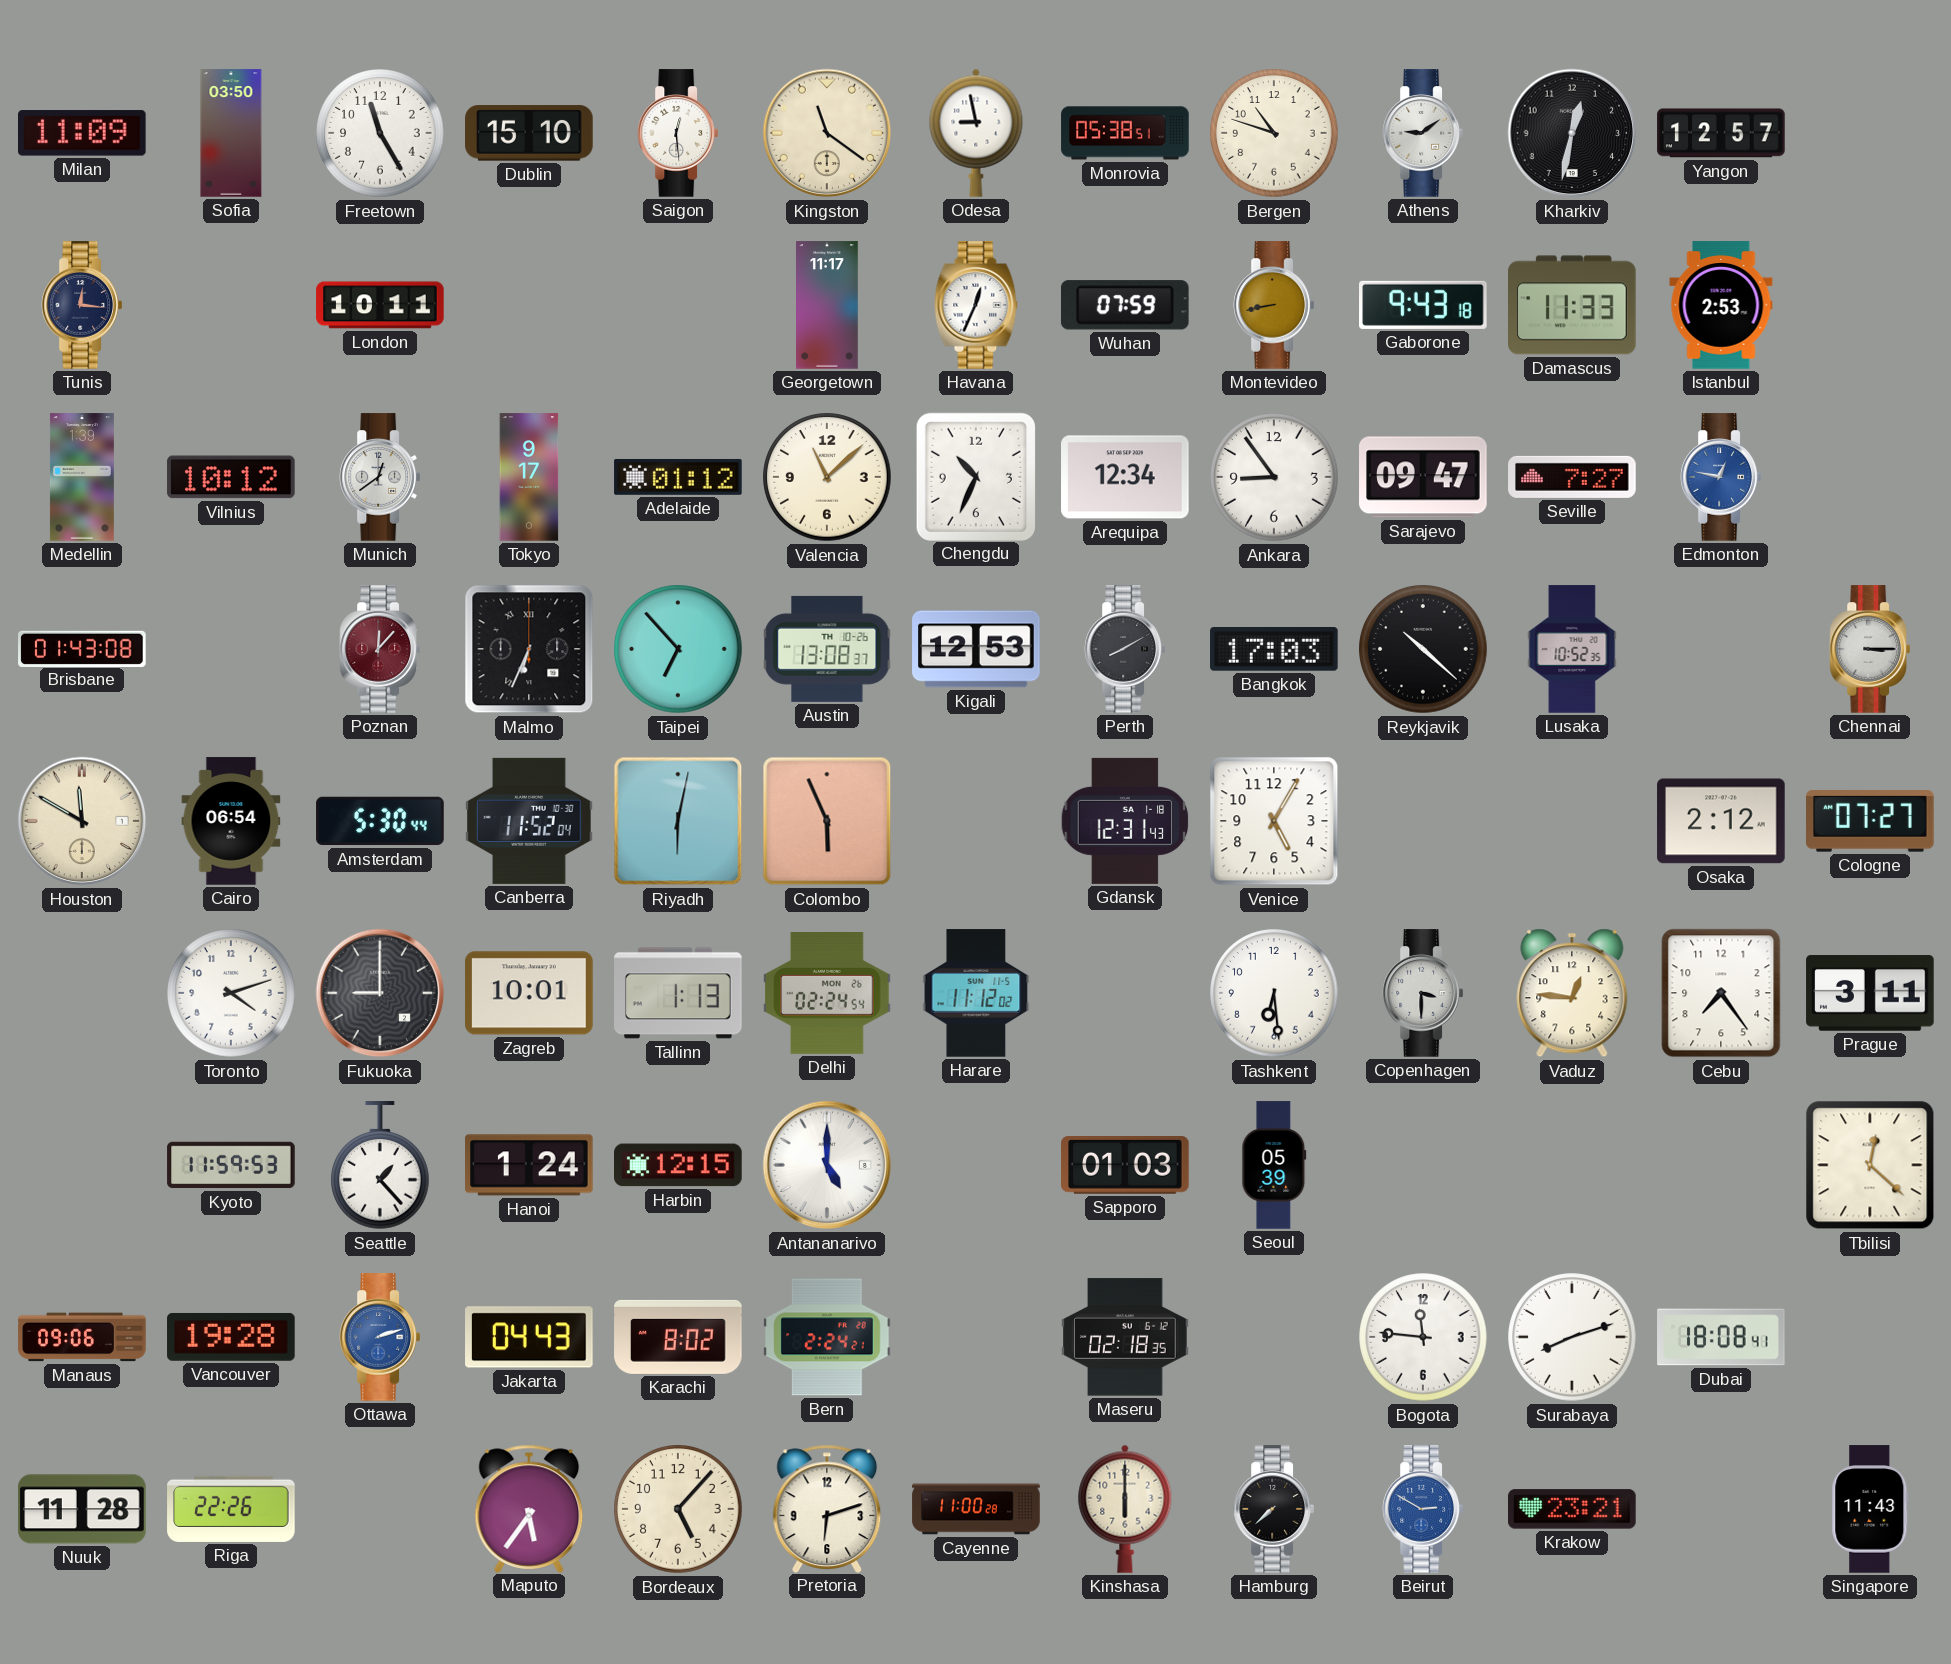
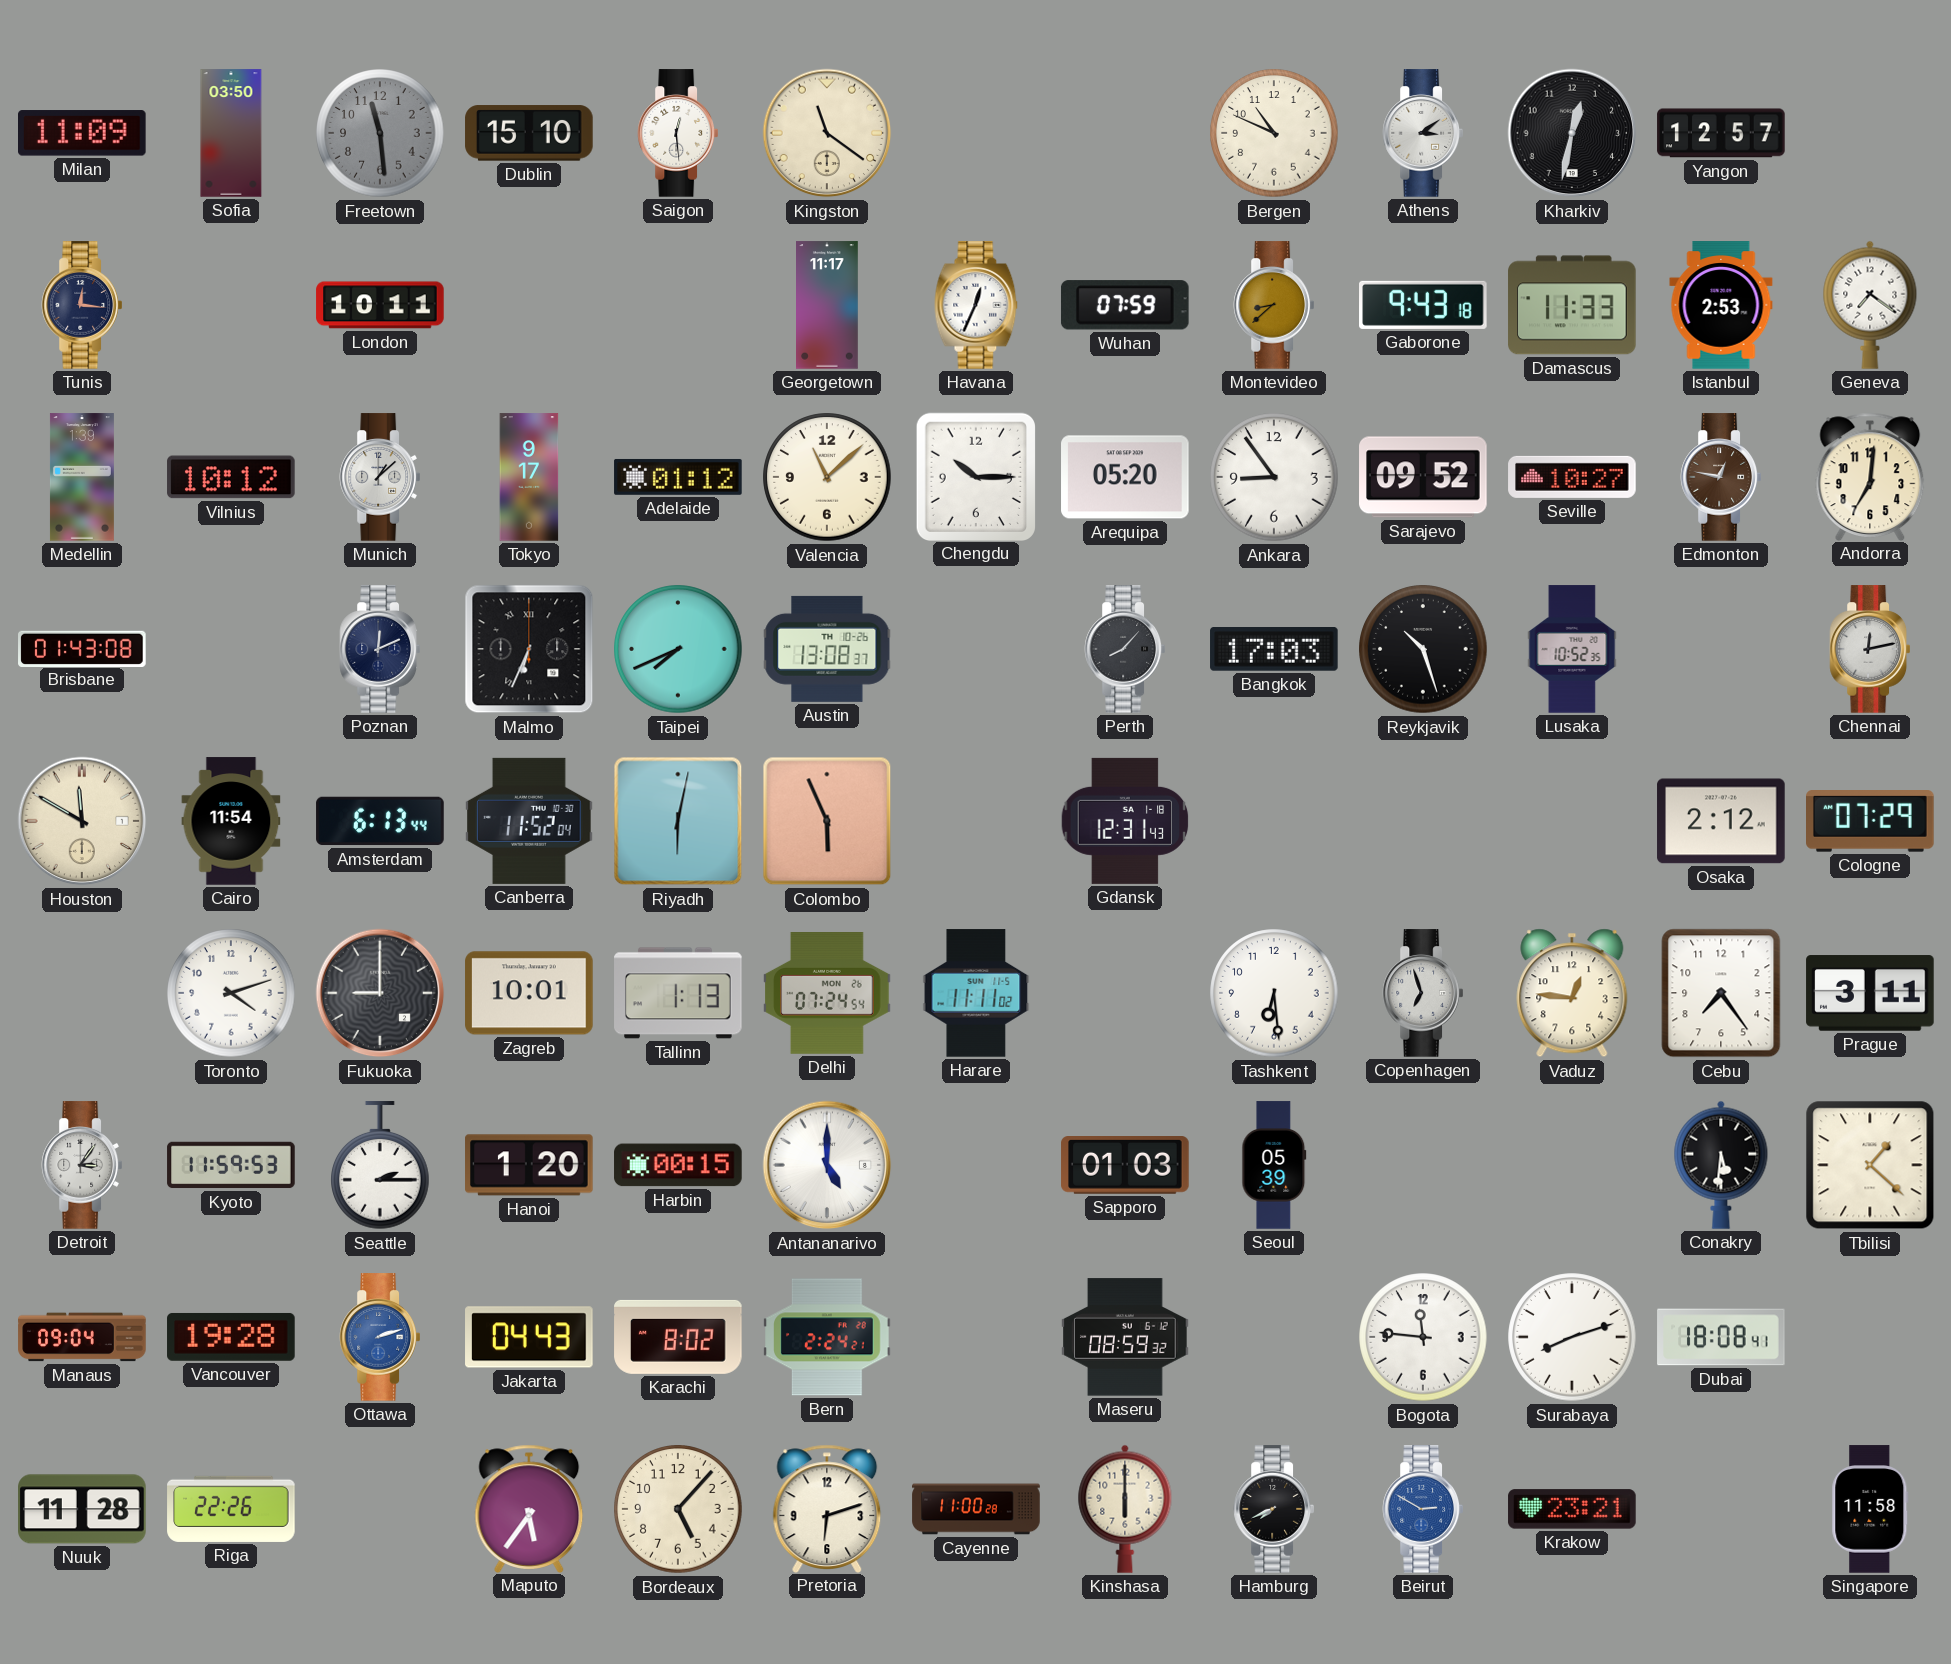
Freetown: 11:25 -> 11:29
Freetown dial: white -> grey
Odesa: 8:58 -> none
Monrovia: 05:38 -> none
Bergen: 10:48 -> 10:49
Athens: 9:09 -> 3:09
Montevideo: 8:43 -> 8:38
Geneva: none -> 7:21
Munich: 12:39 -> 1:08
Chengdu: 10:34 -> 10:15
Arequipa: 12:34 -> 05:20
Sarajevo: 09:47 -> 09:52
Seville: 7:27 -> 10:27
Edmonton dial: blue -> brown
Andorra: none -> 7:01
Poznan: 12:07 -> 12:11
Poznan dial: burgundy -> navy
Taipei: 6:53 -> 7:41
Kigali: 12:53 -> none
Perth: 8:10 -> 8:07
Reykjavik: 10:22 -> 10:27
Chennai: 3:15 -> 12:13
Cairo: 06:54 -> 11:54
Amsterdam: 5:30 -> 6:13
Venice: 5:05 -> none
Cologne: 07:27 -> 07:29
Delhi: 02:24 -> 07:24
Harare: 11:12 -> 11:11
Copenhagen: 3:30 -> 6:57
Detroit: none -> 3:06
Seattle: 1:23 -> 2:15
Hanoi: 1:24 -> 1:20
Harbin: 12:15 -> 00:15
Conakry: none -> 5:31
Tbilisi: 12:22 -> 1:22
Manaus: 09:06 -> 09:04
Maseru: 02:18 -> 08:59
Hamburg: 7:38 -> 7:41
Singapore: 11:43 -> 11:58
